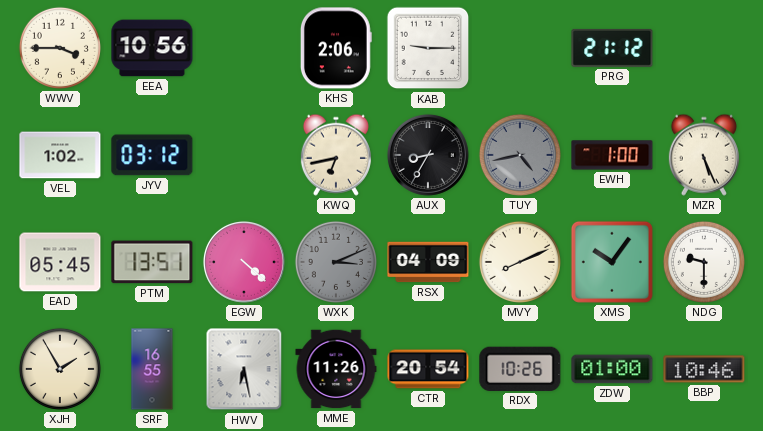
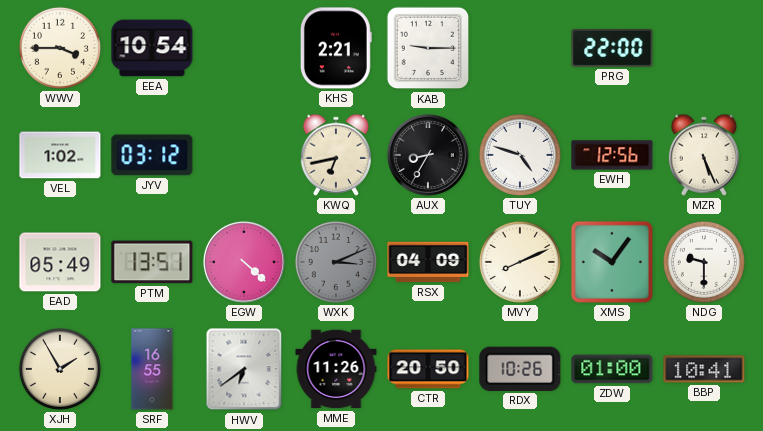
EEA: 10:56 -> 10:54
KHS: 2:06 -> 2:21
PRG: 21:12 -> 22:00
TUY: 4:43 -> 4:48
TUY dial: grey -> white
EWH: 1:00 -> 12:56
EAD: 05:45 -> 05:49
HWV: 6:28 -> 6:39
CTR: 20:54 -> 20:50
BBP: 10:46 -> 10:41
